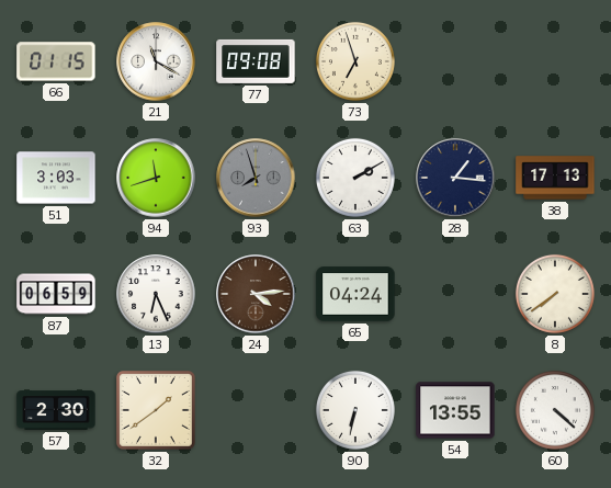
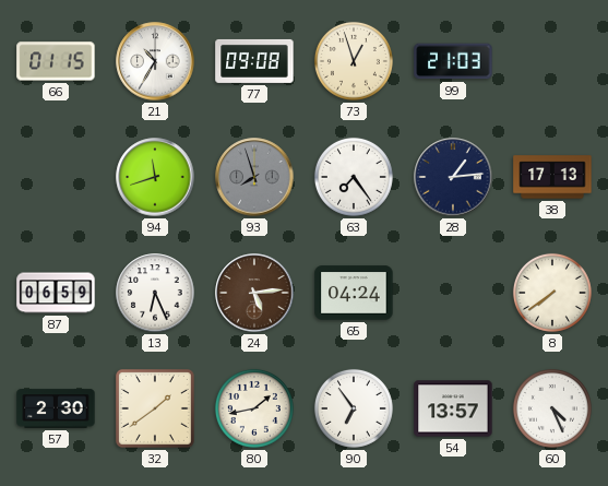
21: 11:20 -> 10:35
73: 6:57 -> 12:57
99: none -> 21:03
51: 3:03 -> none
63: 2:10 -> 7:24
28: 1:16 -> 1:14
24: 4:14 -> 5:14
80: none -> 1:43
90: 6:32 -> 6:54
54: 13:55 -> 13:57
60: 4:22 -> 4:26
